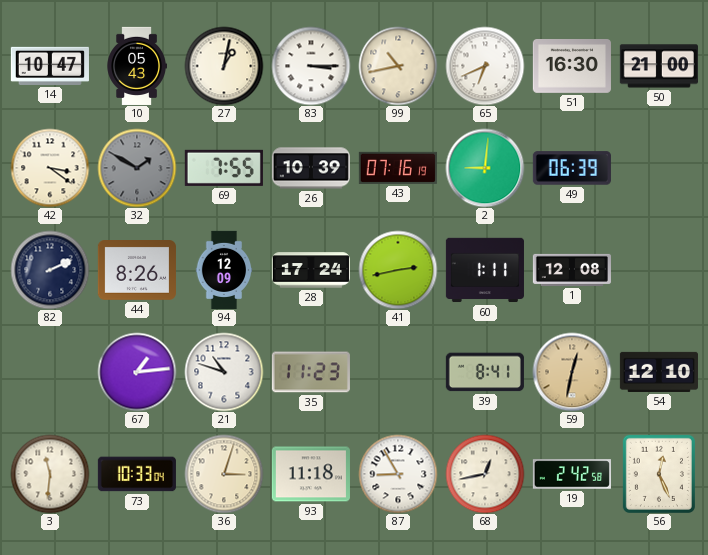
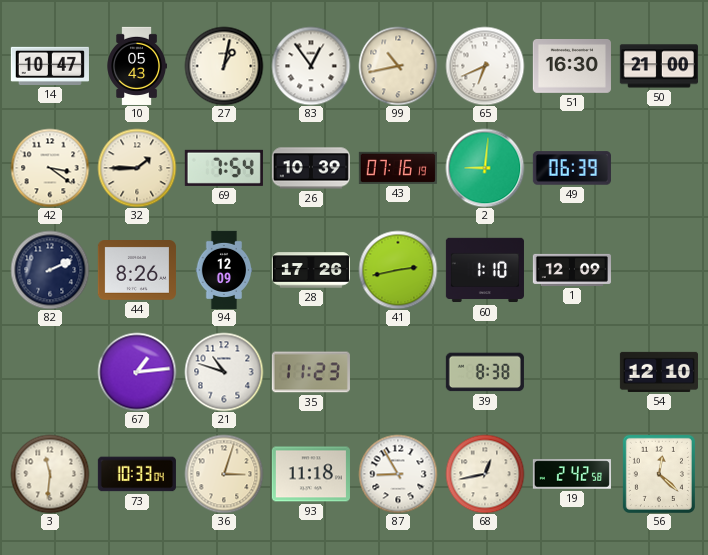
83: 3:15 -> 12:54
32: 1:50 -> 1:45
32 dial: grey -> cream
69: 7:55 -> 7:54
28: 17:24 -> 17:26
60: 1:11 -> 1:10
1: 12:08 -> 12:09
39: 8:41 -> 8:38
59: 12:32 -> none
56: 12:26 -> 12:22
